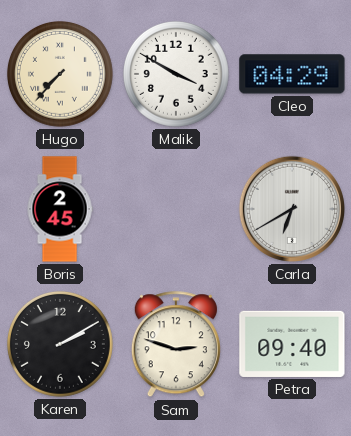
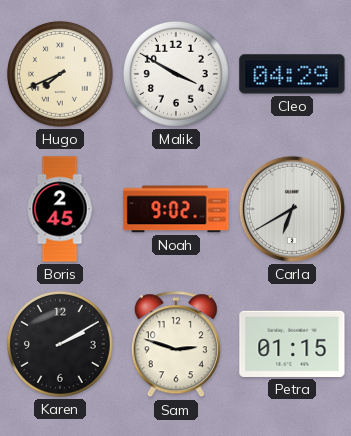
Hugo: 7:37 -> 7:41
Noah: none -> 9:02
Petra: 09:40 -> 01:15
